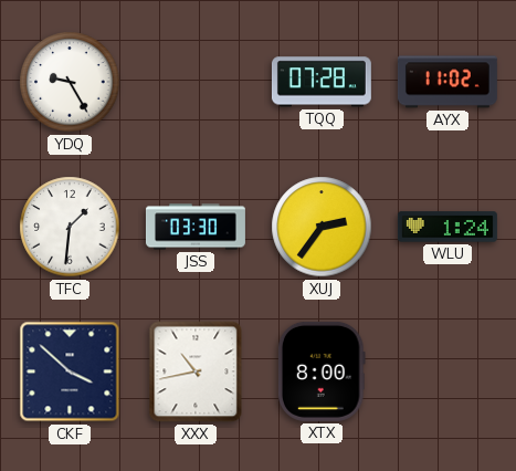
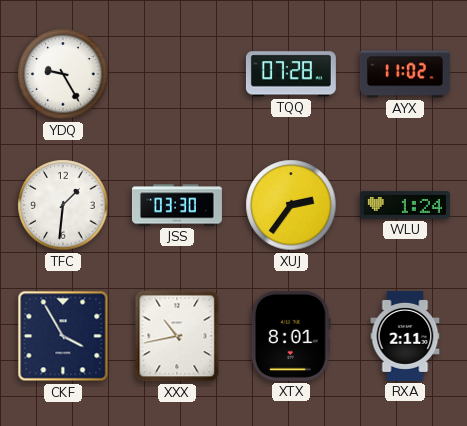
CKF: 3:52 -> 3:55
XTX: 8:00 -> 8:01
RXA: none -> 2:11
